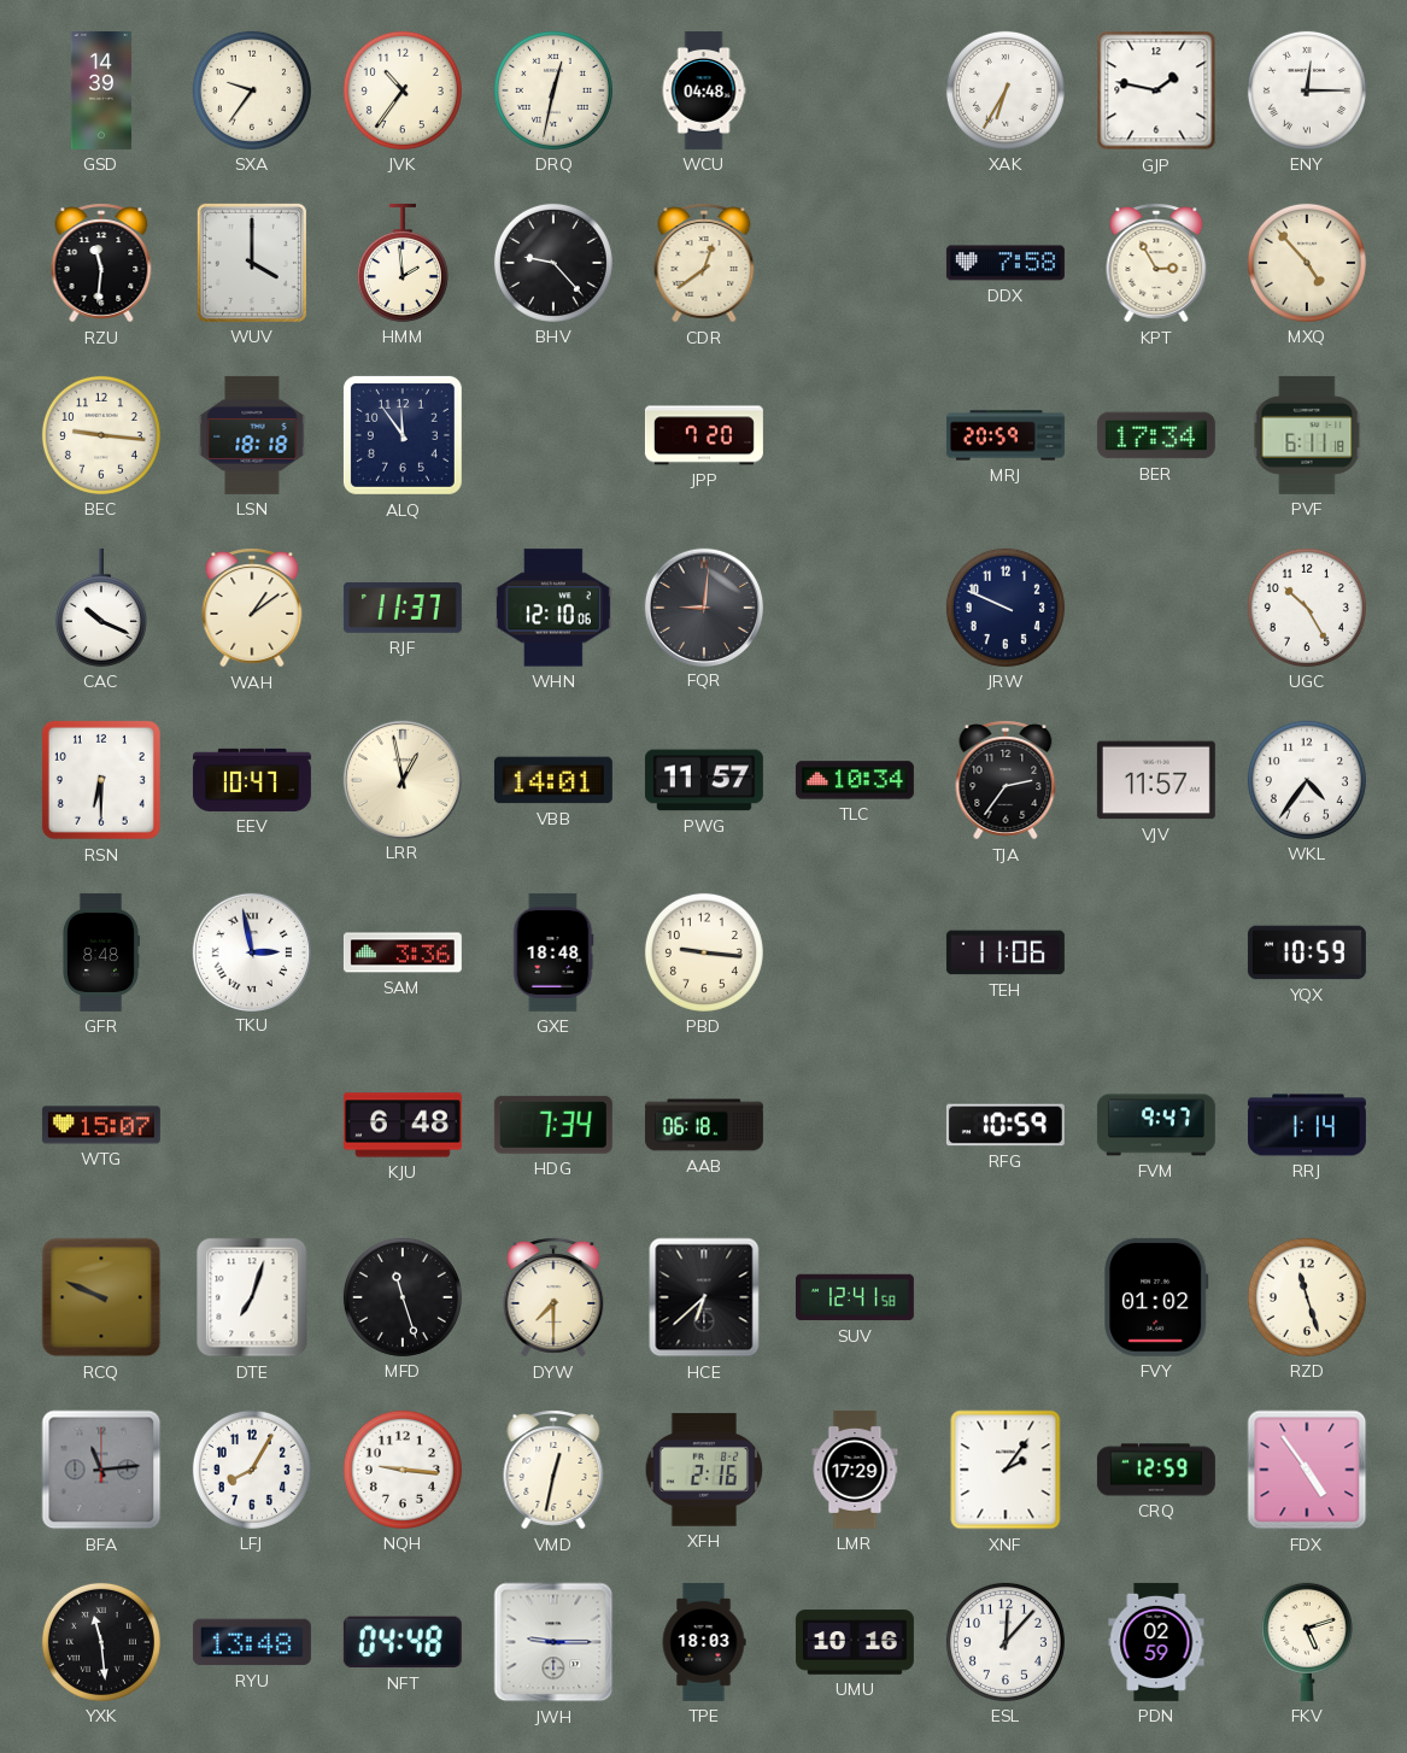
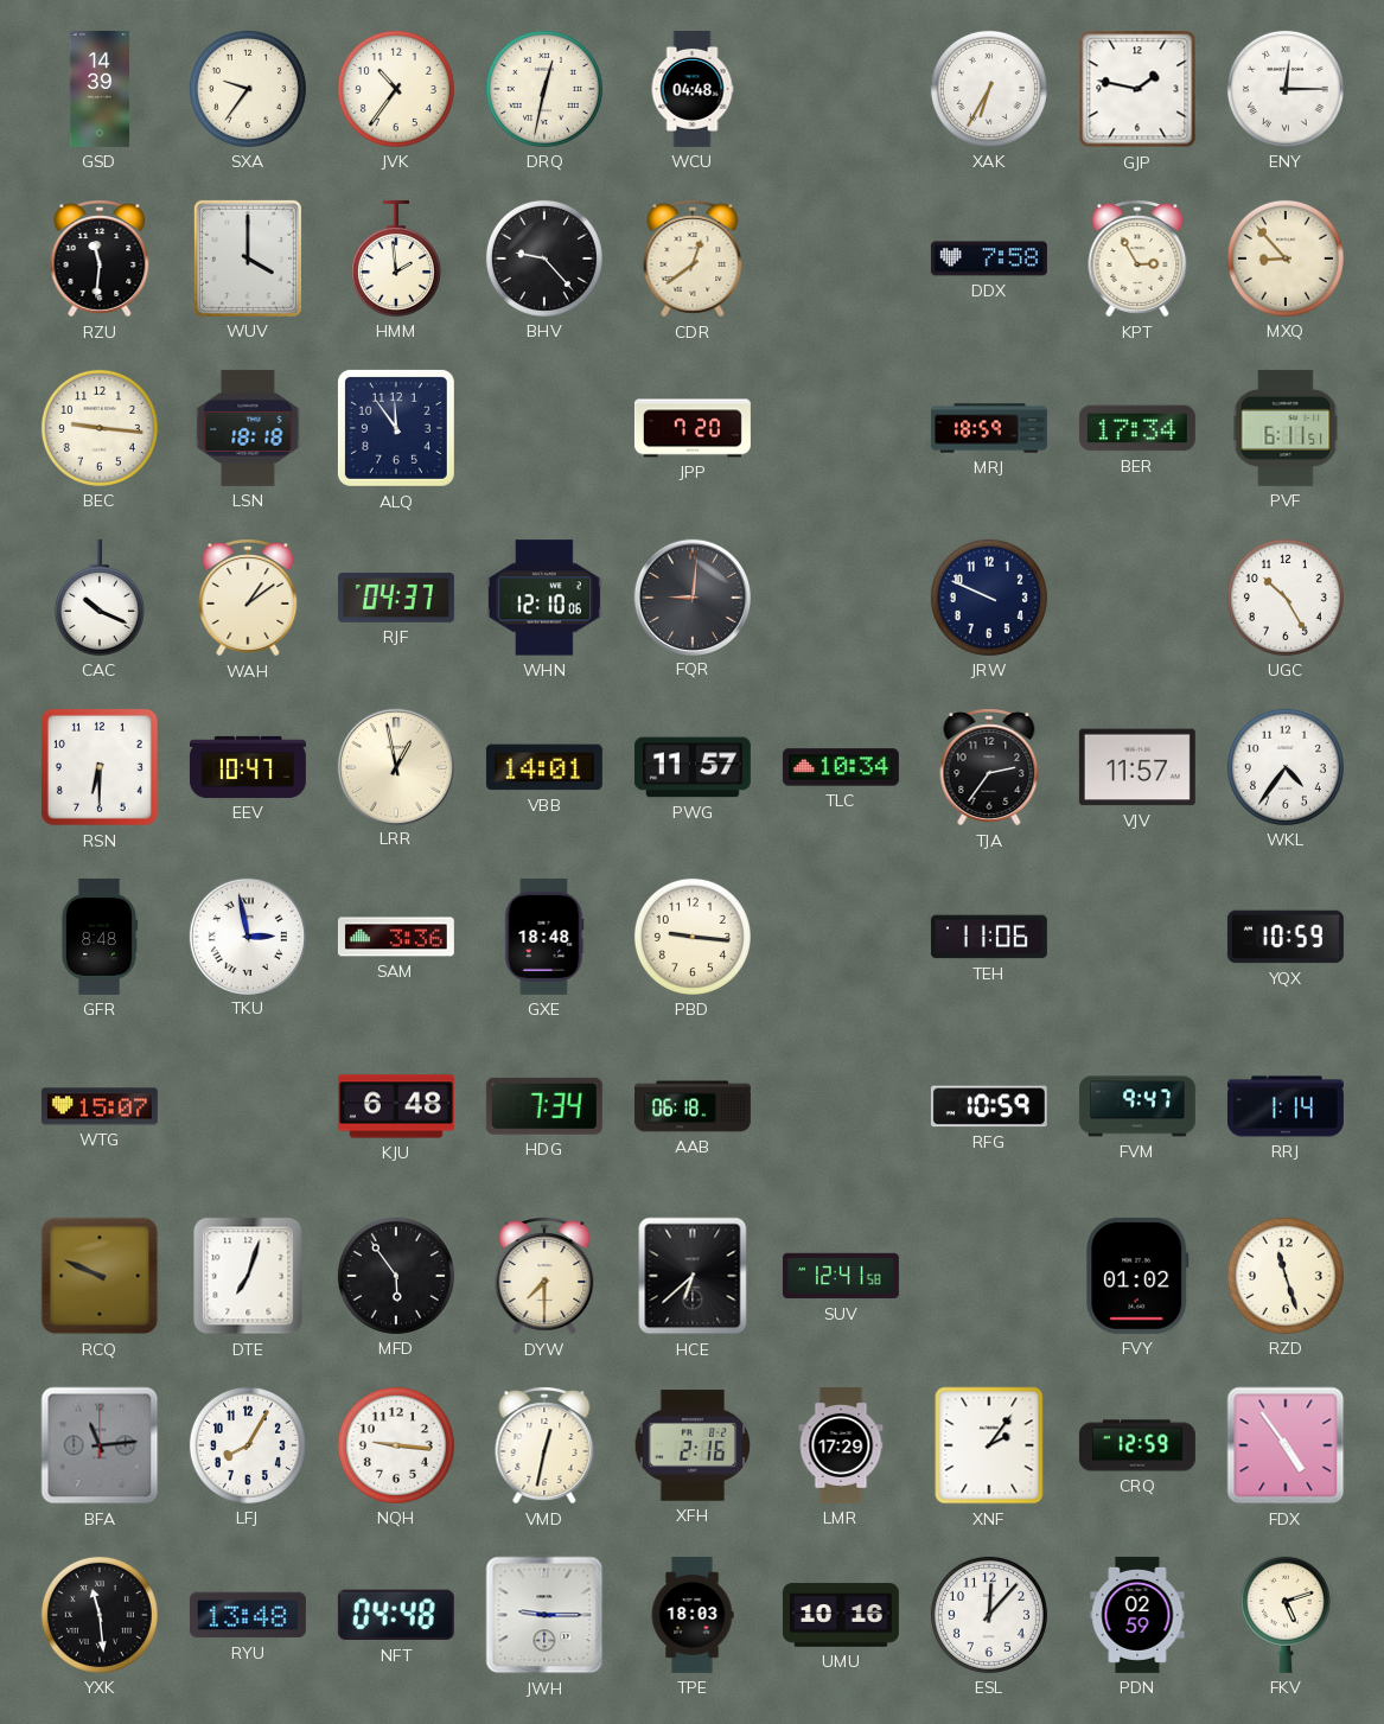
MXQ: 4:53 -> 8:53
MRJ: 20:59 -> 18:59
PVF: 6:11:18 -> 6:11:51
RJF: 11:37 -> 04:37
MFD: 11:27 -> 5:54
